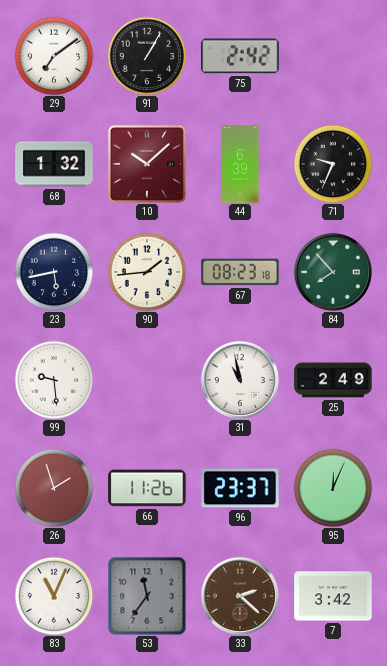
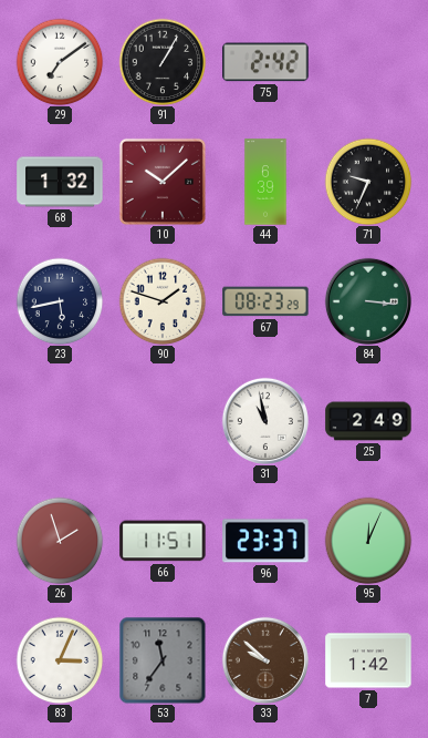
90: 1:44 -> 1:48
67: 08:23:18 -> 08:23:29
84: 7:53 -> 3:16
99: 9:29 -> none
66: 11:26 -> 11:51
83: 11:04 -> 3:04
33: 2:22 -> 9:52
7: 3:42 -> 1:42
